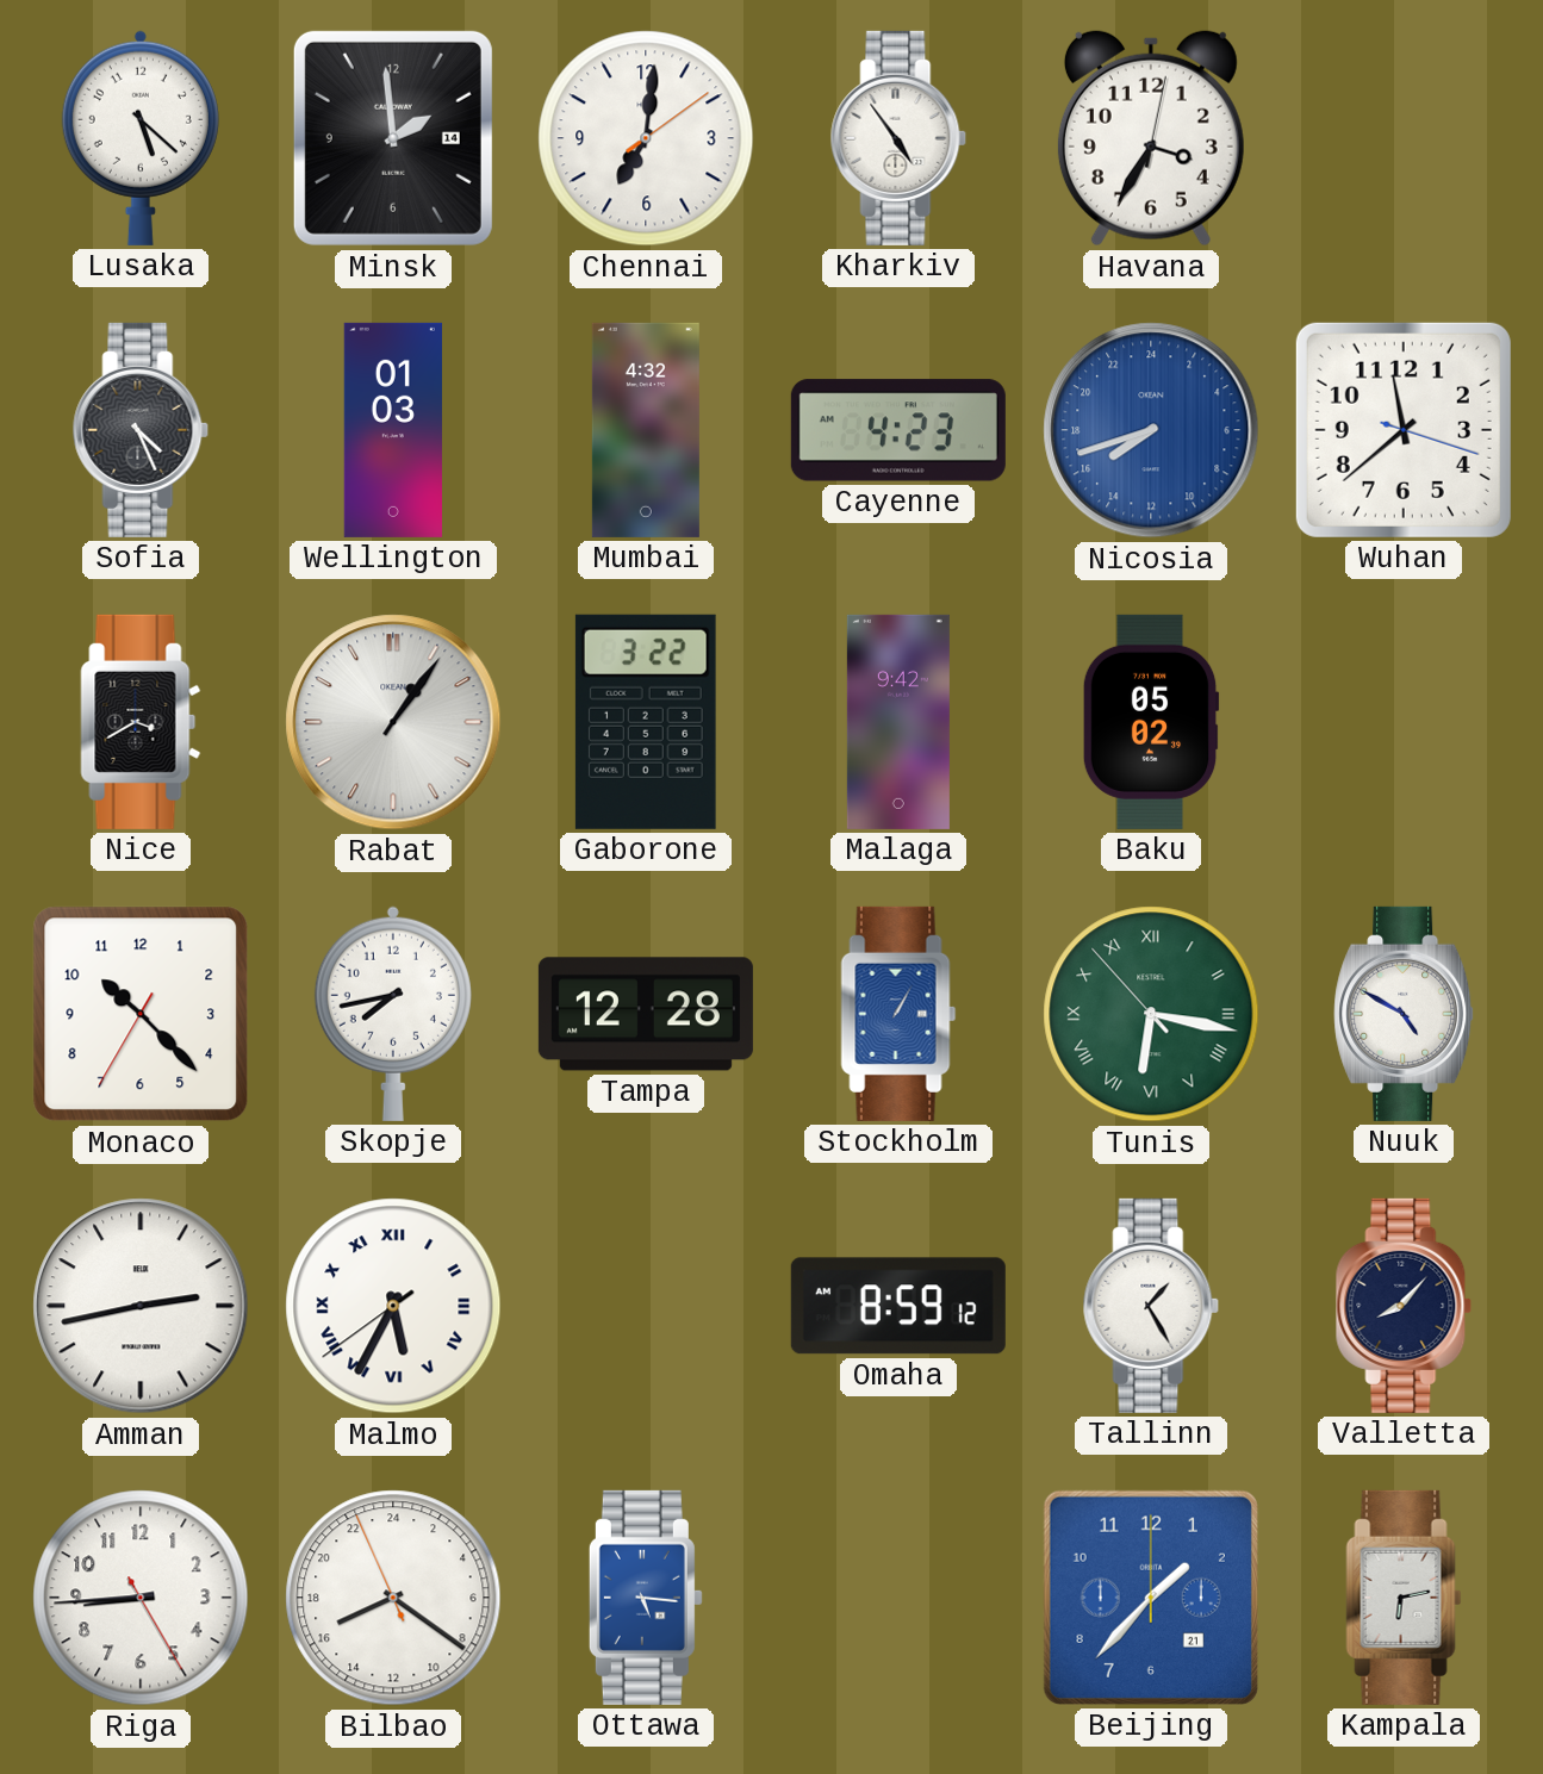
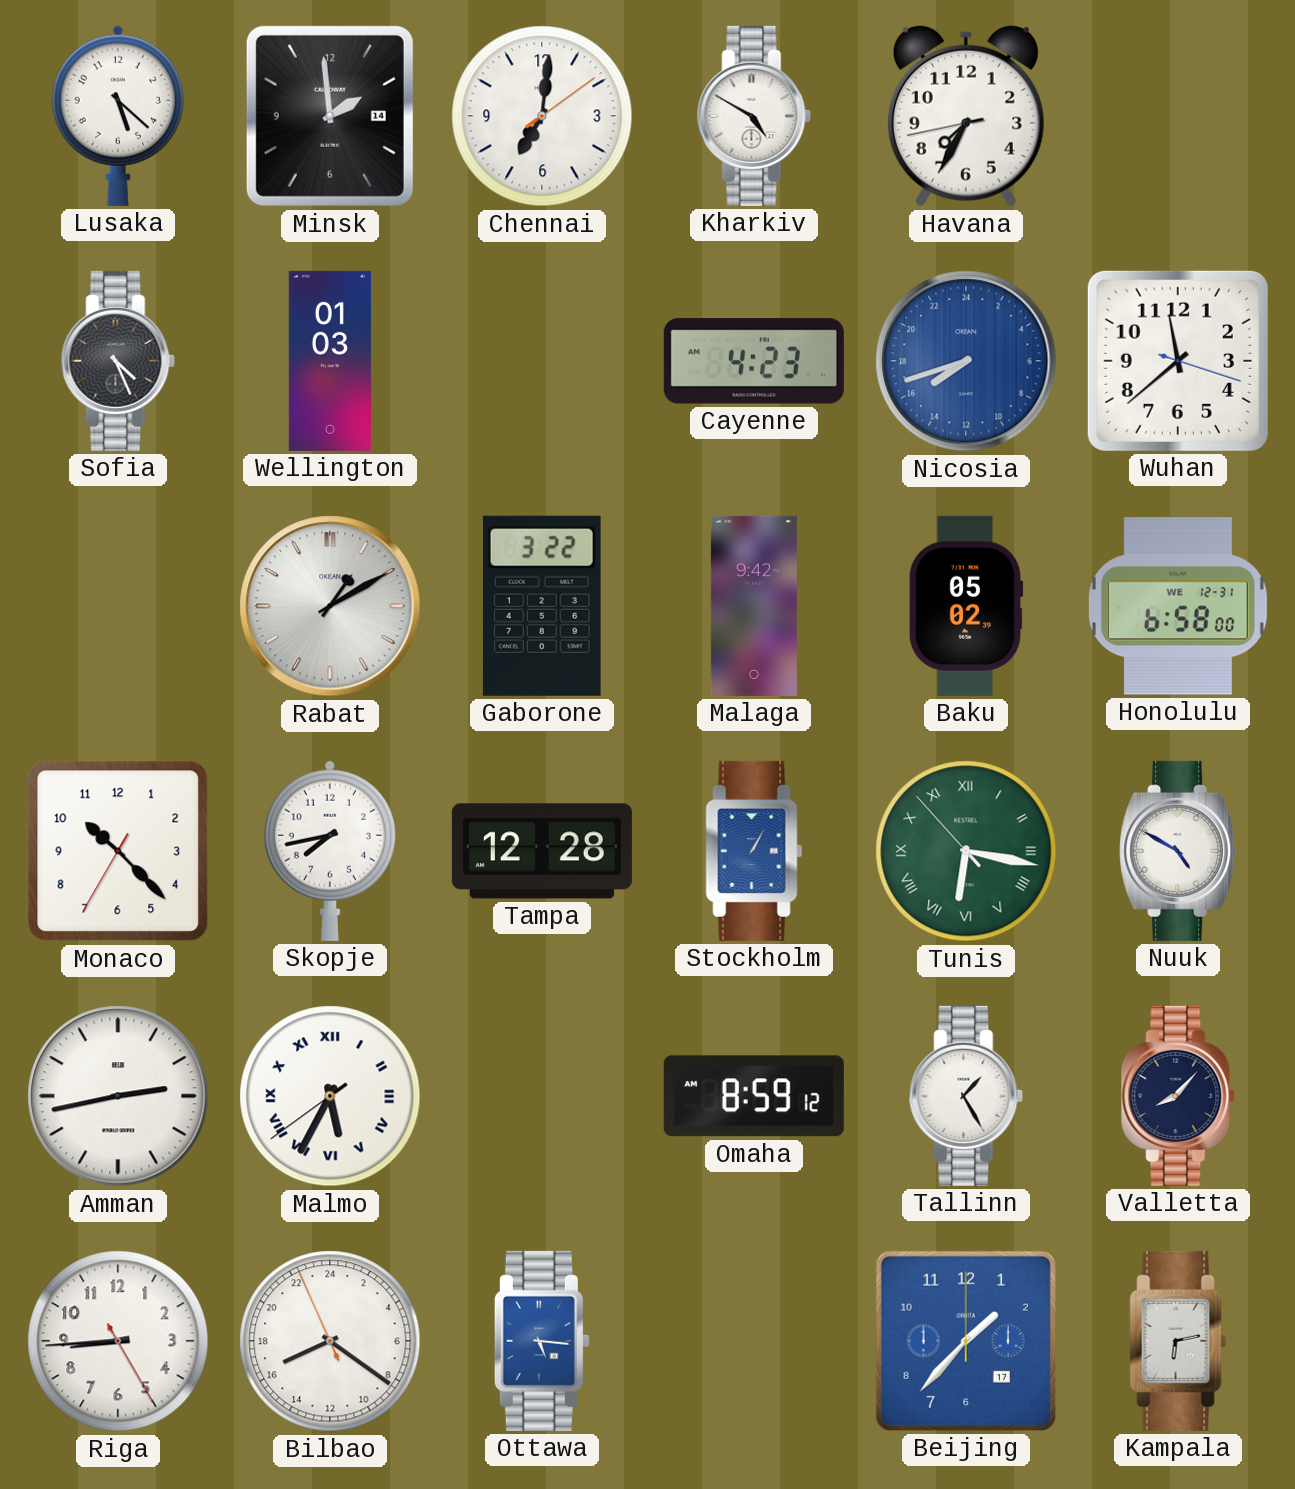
Kharkiv: 4:54 -> 4:50
Havana: 3:35 -> 7:34
Mumbai: 4:32 -> none
Nice: 3:40 -> none
Rabat: 1:06 -> 1:10
Honolulu: none -> 6:58
Beijing date: 21 -> 17
